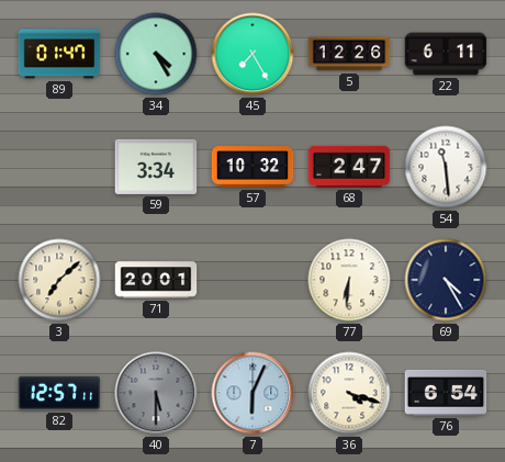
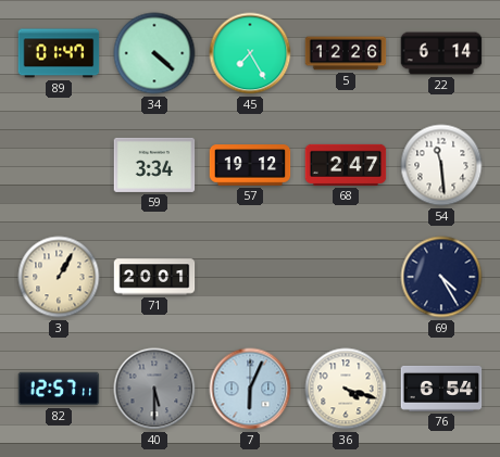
34: 4:25 -> 4:22
22: 6:11 -> 6:14
57: 10:32 -> 19:12
3: 7:08 -> 1:05
77: 6:31 -> none
